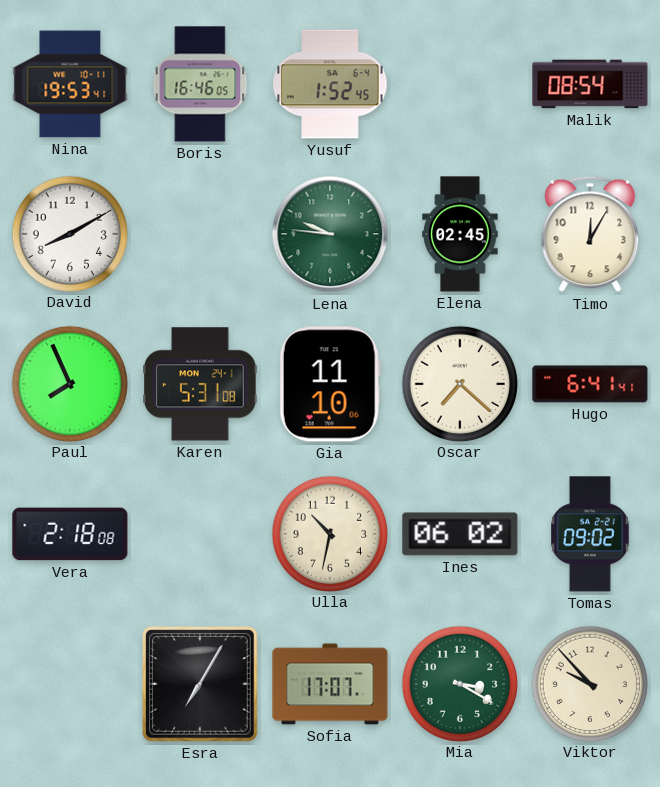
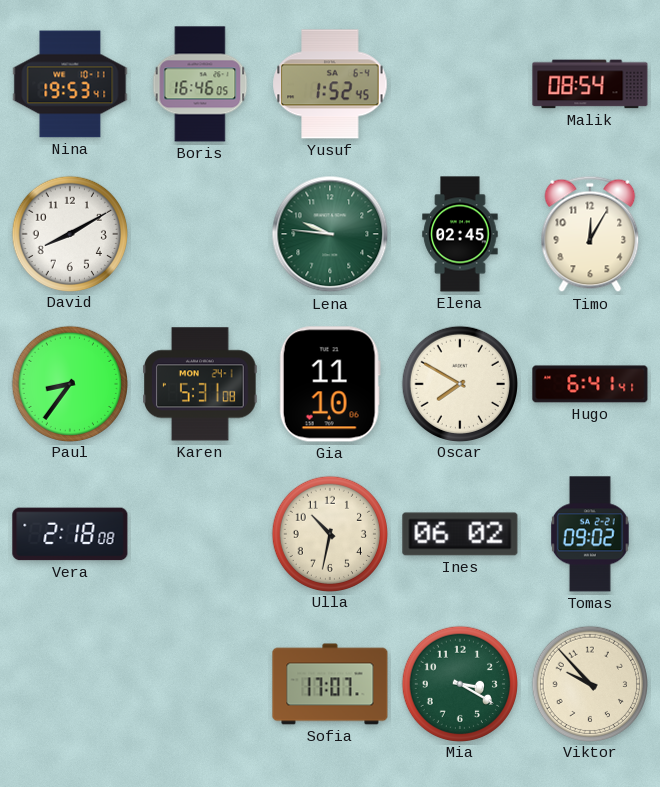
Paul: 7:56 -> 8:36
Oscar: 7:22 -> 7:50
Esra: 7:05 -> none
